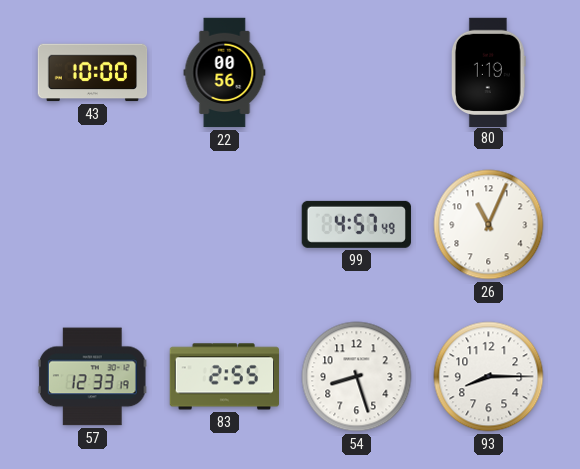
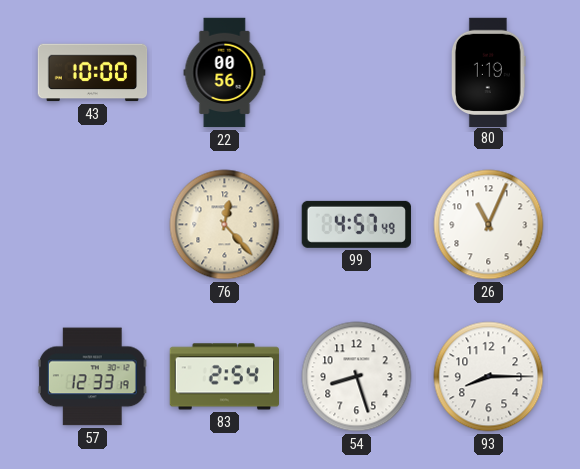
76: none -> 12:23
83: 2:55 -> 2:54
